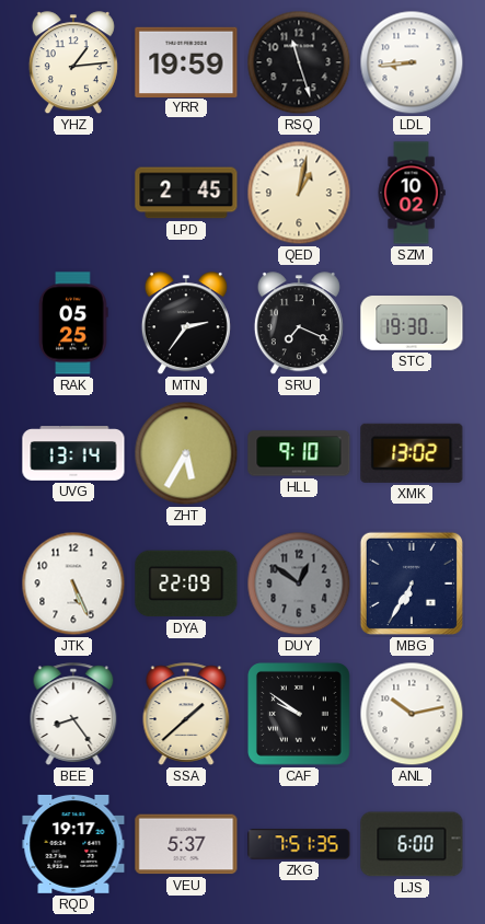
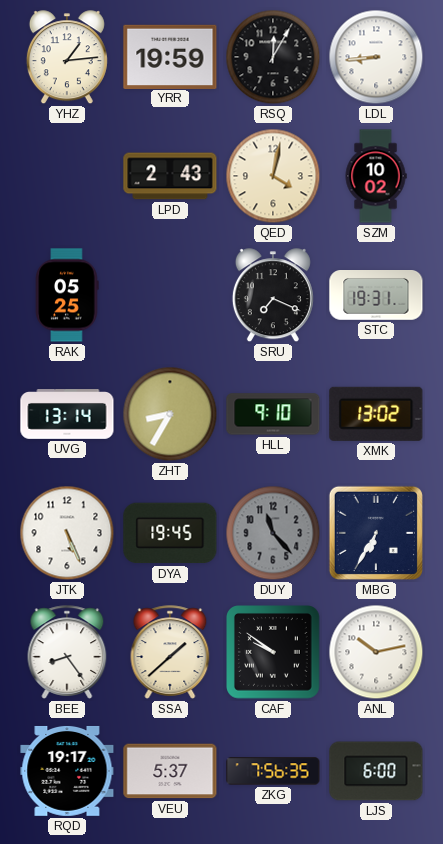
RSQ: 11:27 -> 12:05
LPD: 2:45 -> 2:43
QED: 1:02 -> 4:02
MTN: 2:36 -> none
STC: 19:30 -> 19:31
ZHT: 5:35 -> 8:35
DYA: 22:09 -> 19:45
DUY: 12:51 -> 11:23
ZKG: 7:51 -> 7:56
